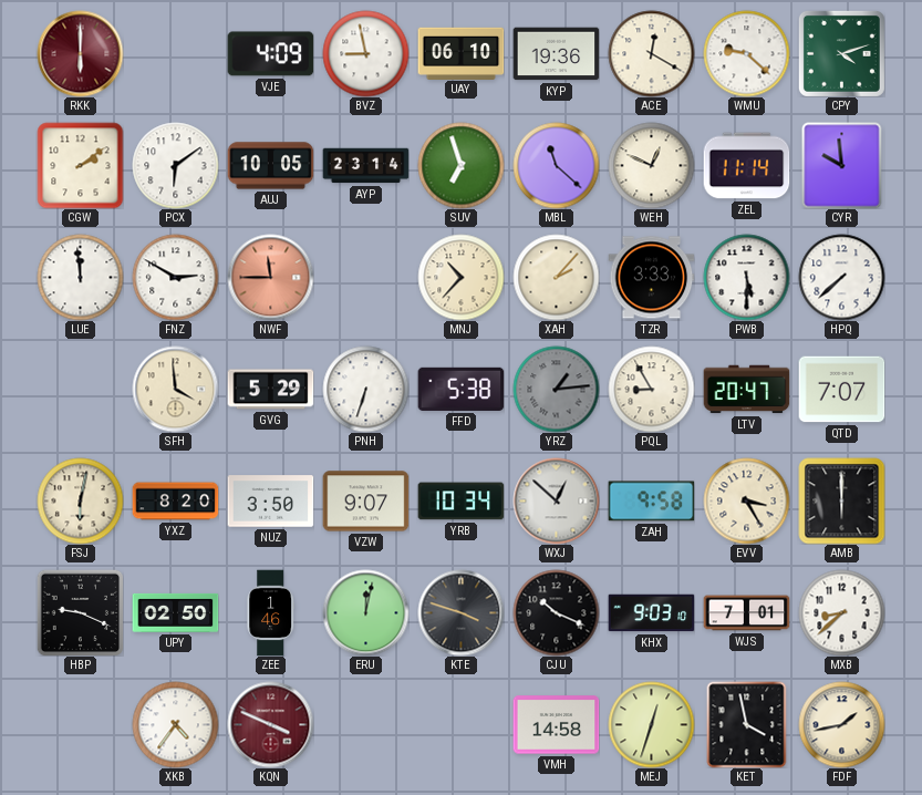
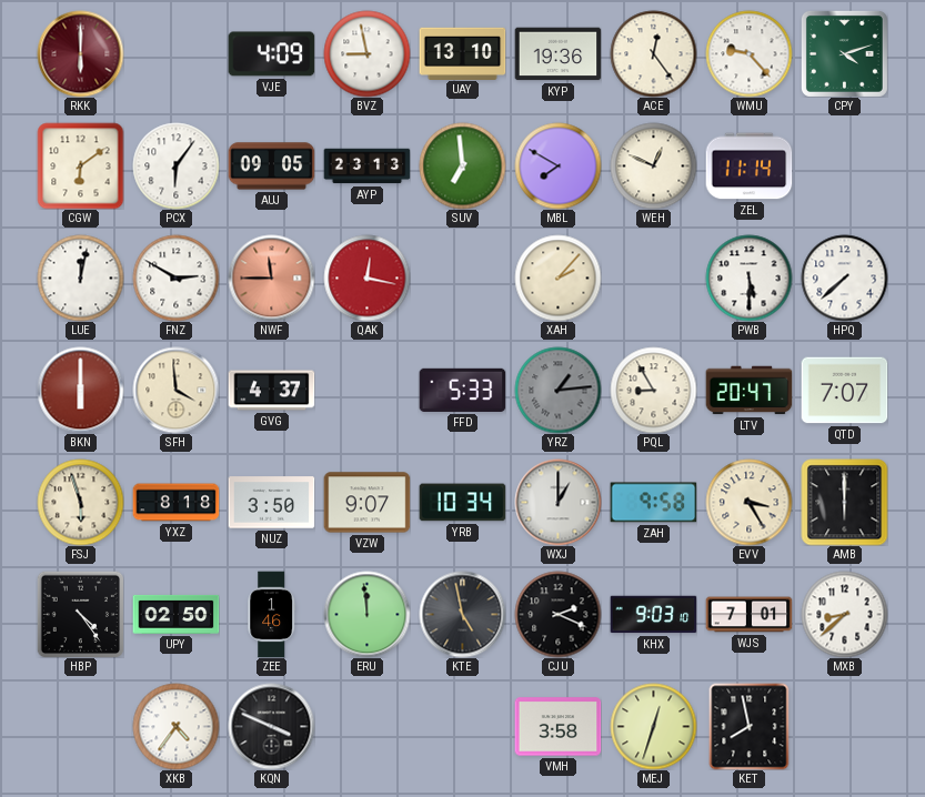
UAY: 06:10 -> 13:10
ACE: 12:20 -> 12:24
WMU: 9:22 -> 9:23
CGW: 2:09 -> 6:09
PCX: 6:09 -> 6:06
AUJ: 10:05 -> 09:05
AYP: 23:14 -> 23:13
SUV: 6:57 -> 6:59
MBL: 11:22 -> 7:50
CYR: 9:59 -> none
LUE: 11:59 -> 12:02
QAK: none -> 12:17
MNJ: 10:37 -> none
TZR: 3:33 -> none
BKN: none -> 6:00
GVG: 5:29 -> 4:37
PNH: 6:33 -> none
FFD: 5:38 -> 5:33
FSJ: 6:02 -> 5:57
YXZ: 8:20 -> 8:18
WXJ: 12:52 -> 1:00
HBP: 9:19 -> 4:24
ERU: 12:02 -> 11:59
KTE: 3:48 -> 4:58
CJU: 10:19 -> 2:19
KQN dial: burgundy -> black
VMH: 14:58 -> 3:58
KET: 3:58 -> 7:58
FDF: 1:43 -> none
